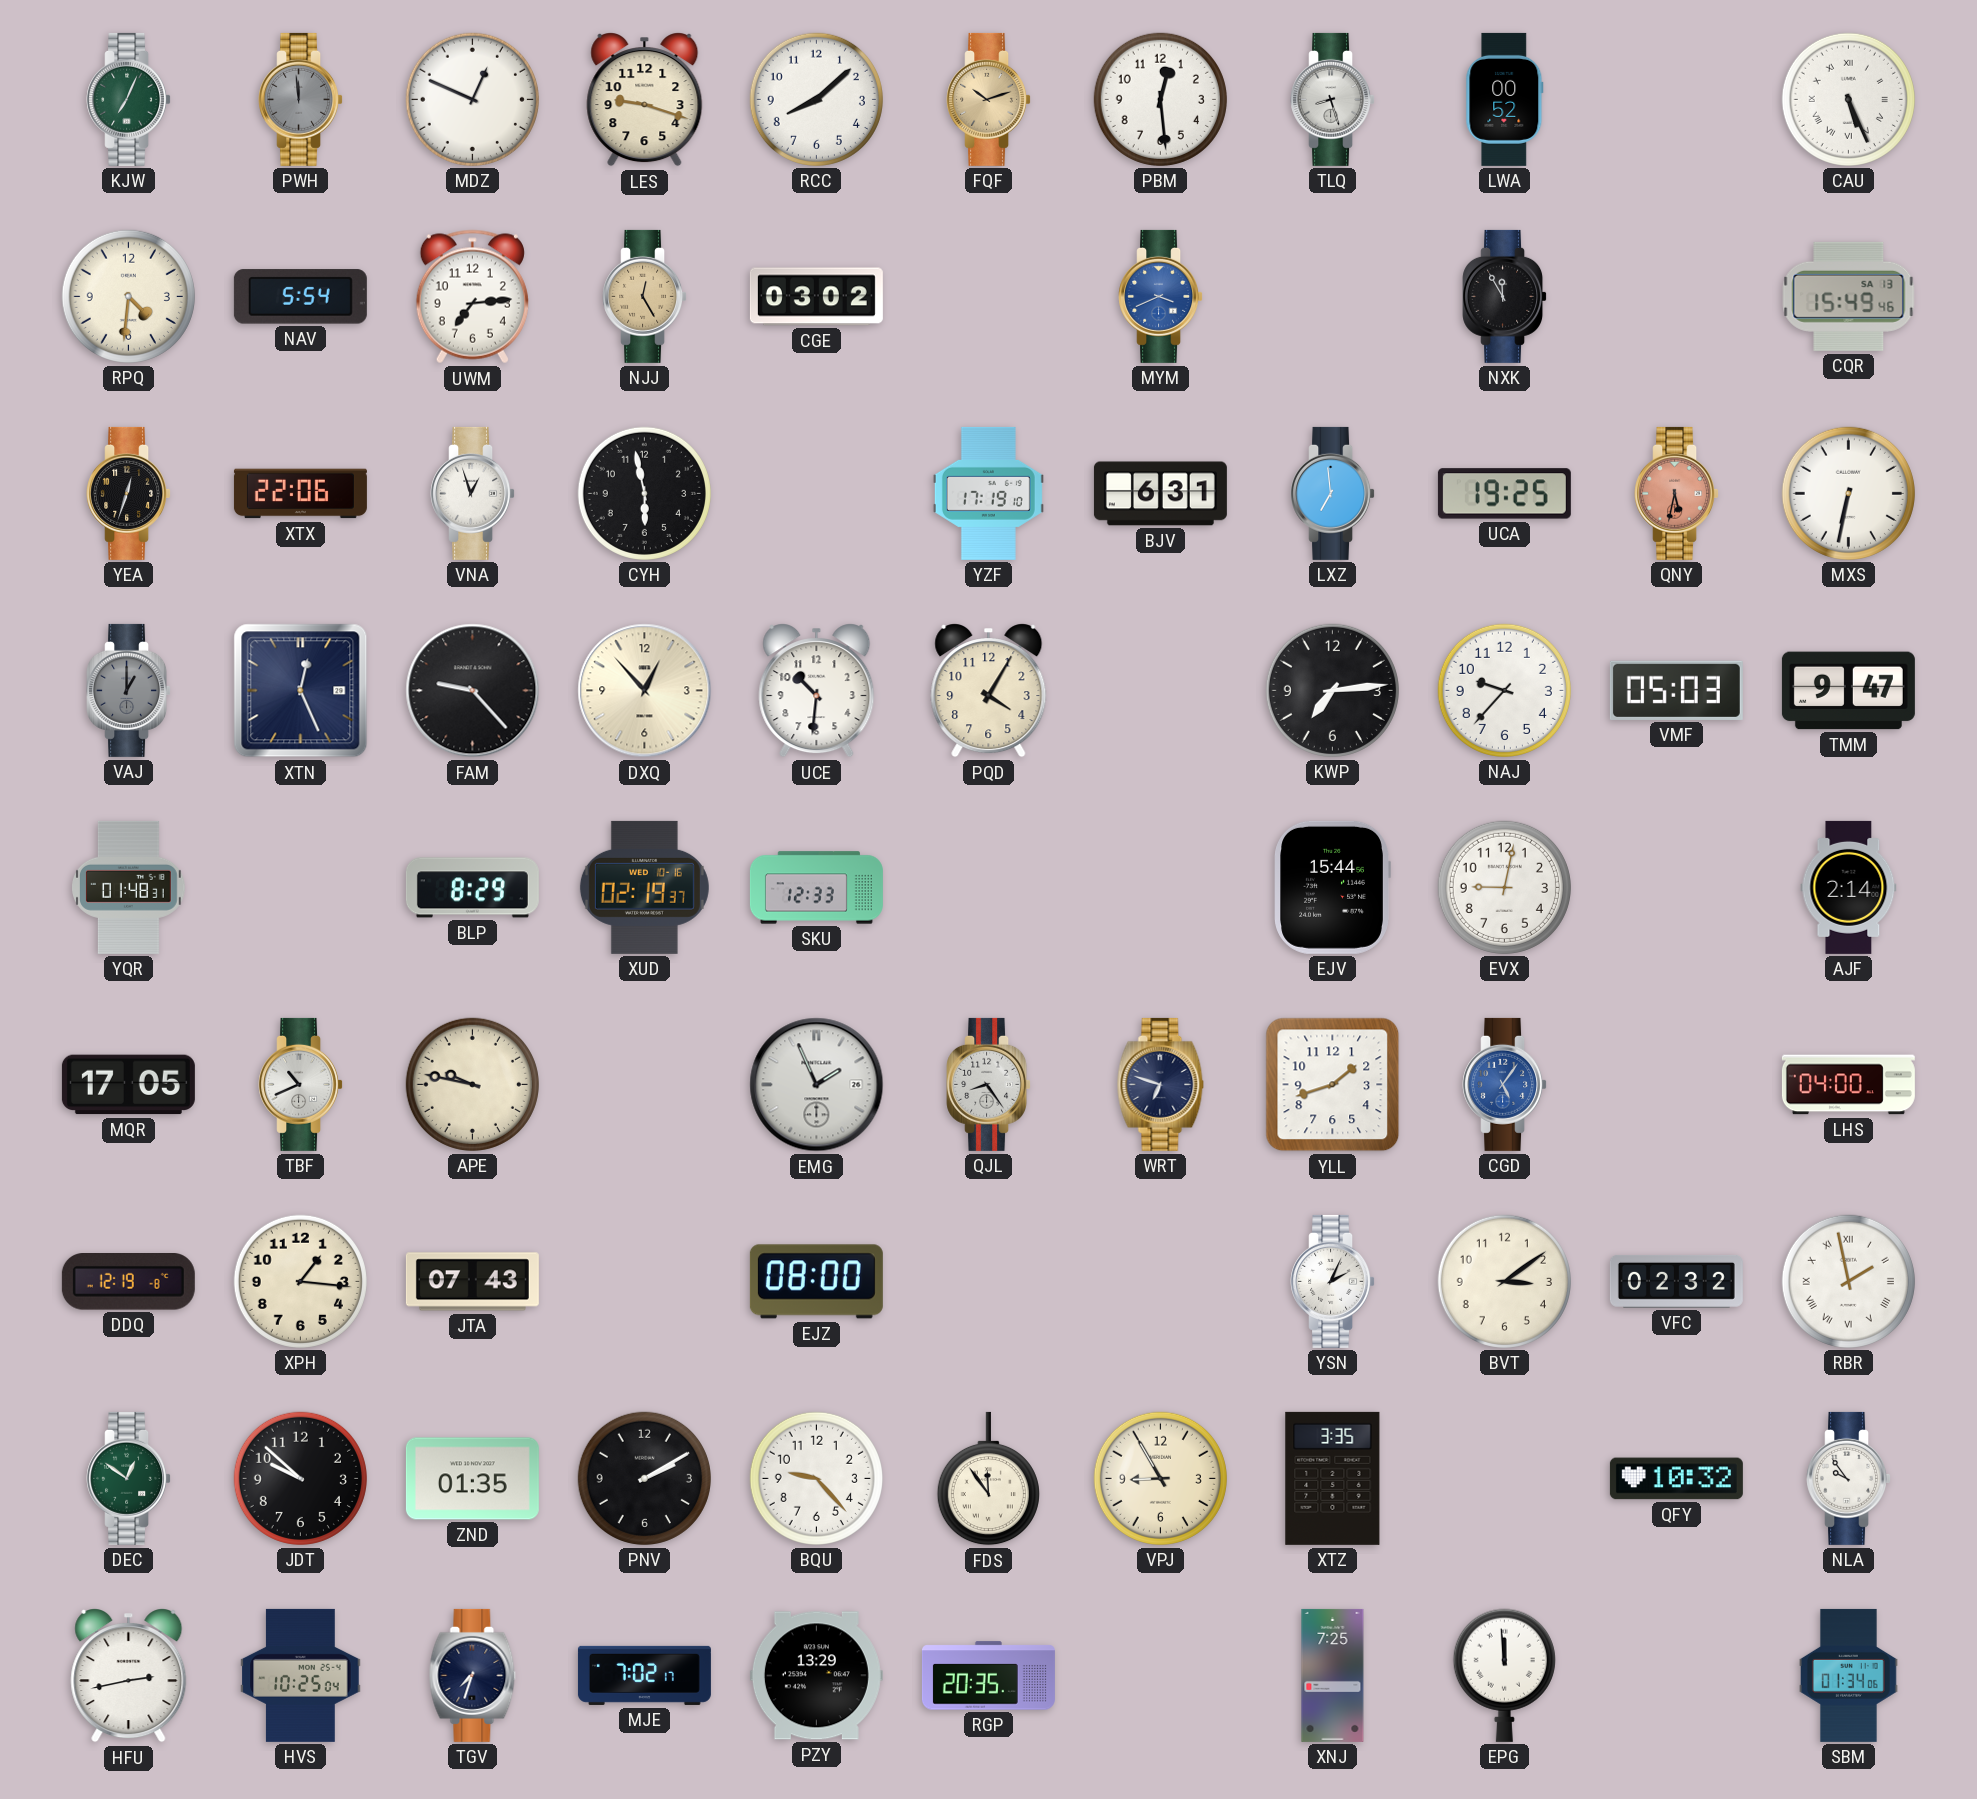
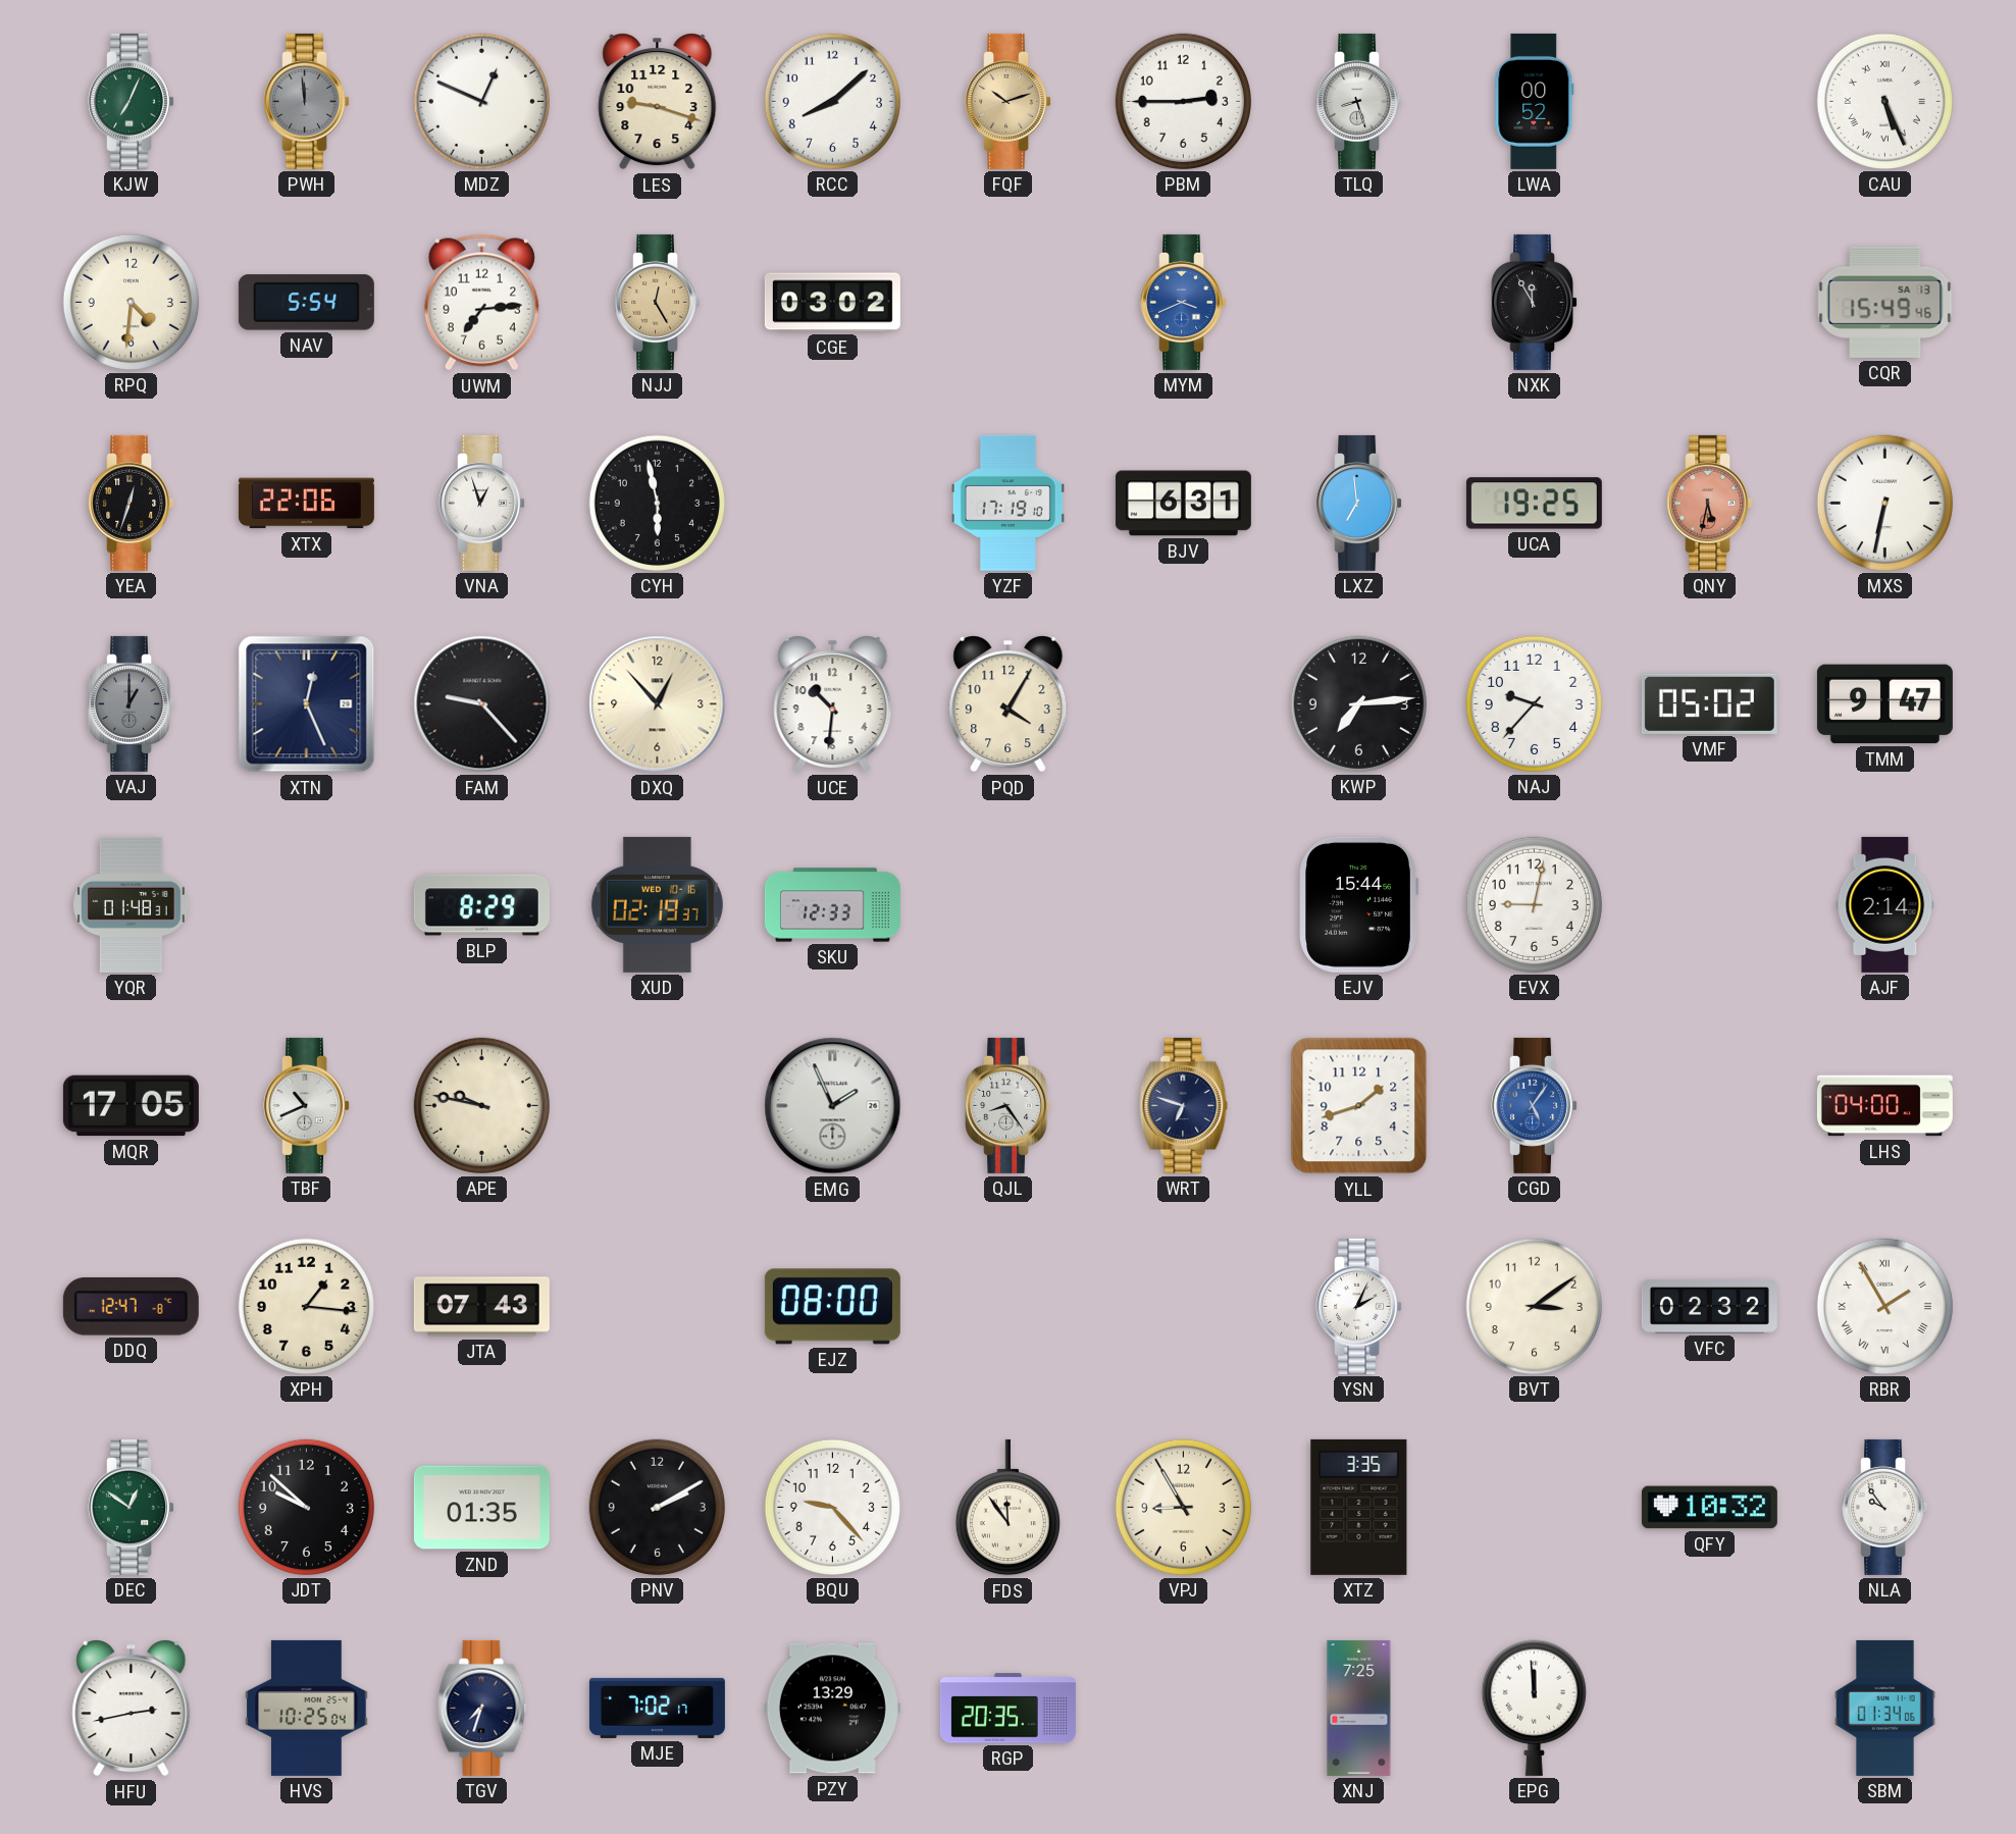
PBM: 12:29 -> 2:45
VMF: 05:03 -> 05:02
DDQ: 12:19 -> 12:47
RBR: 1:58 -> 1:55
